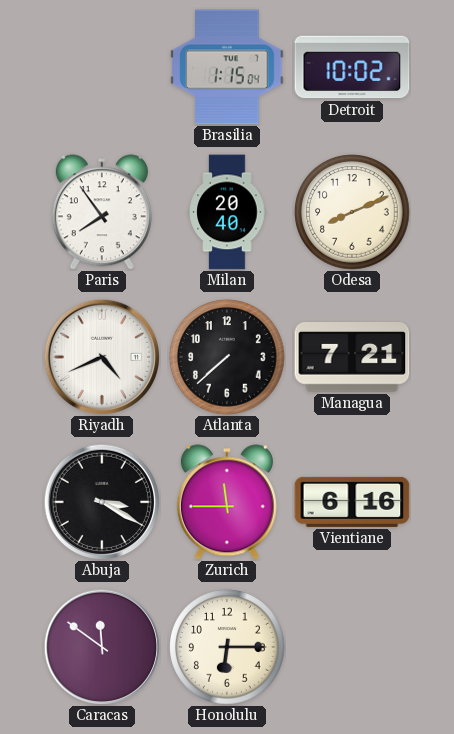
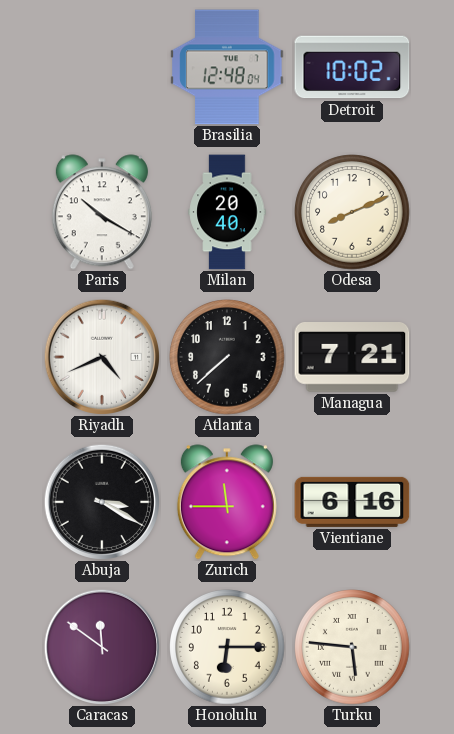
Brasilia: 1:15 -> 12:48
Paris: 7:54 -> 10:20
Turku: none -> 5:46
